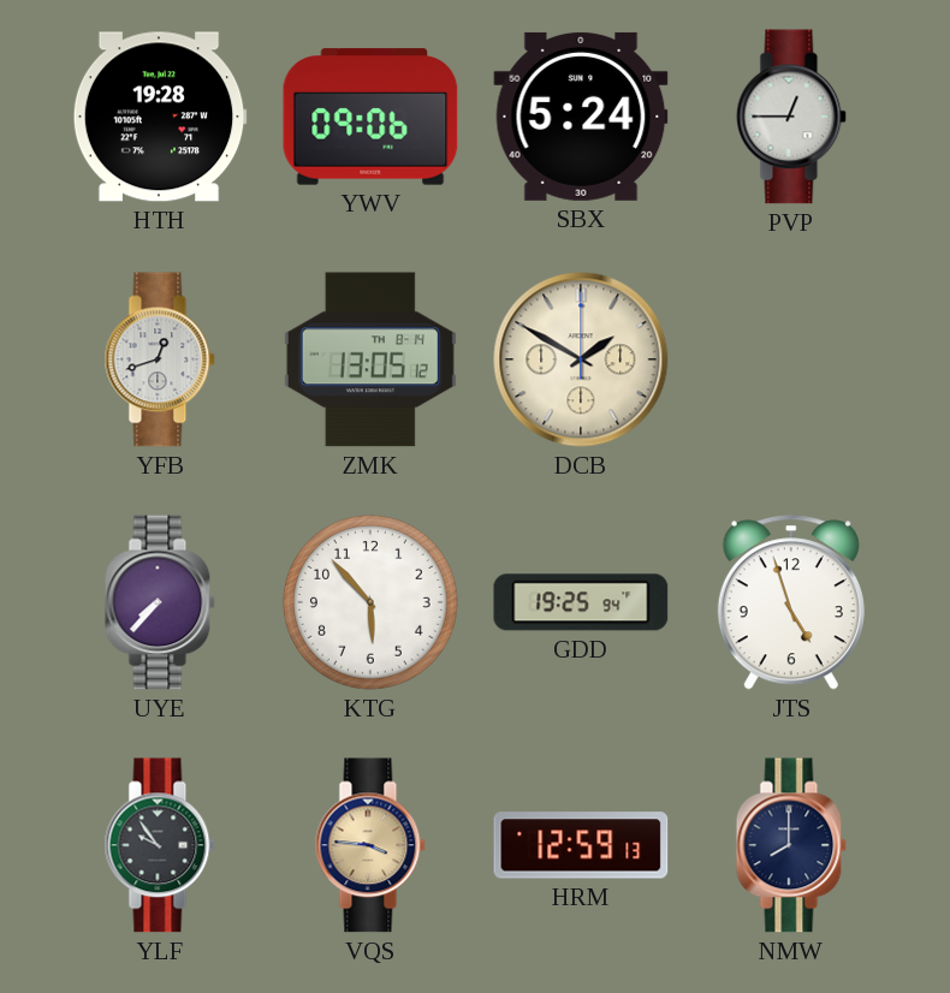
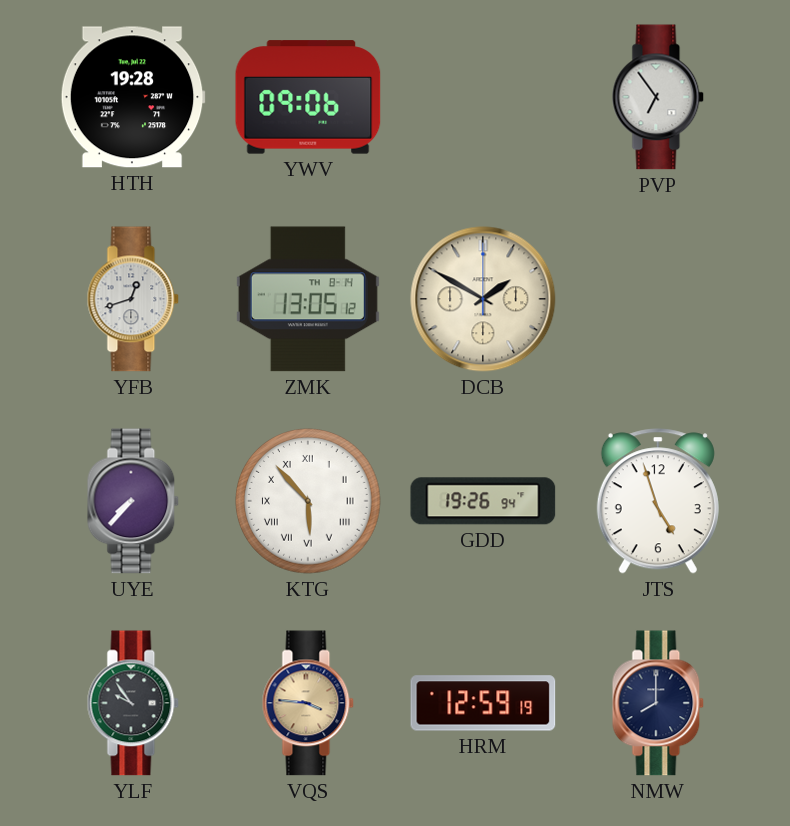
SBX: 5:24 -> none
PVP: 12:45 -> 6:54
KTG numerals: Arabic -> Roman
GDD: 19:25 -> 19:26
HRM: 12:59:13 -> 12:59:19
